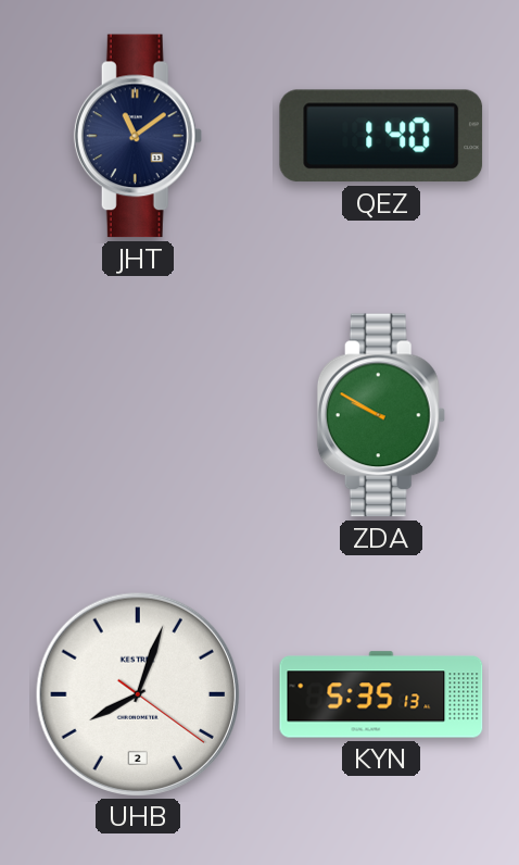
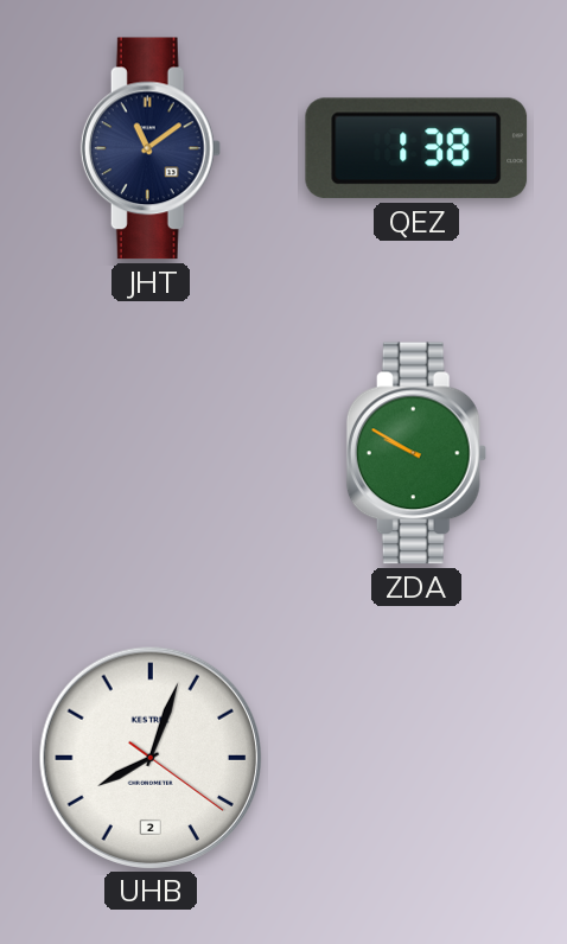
QEZ: 1:40 -> 1:38
KYN: 5:35 -> none
